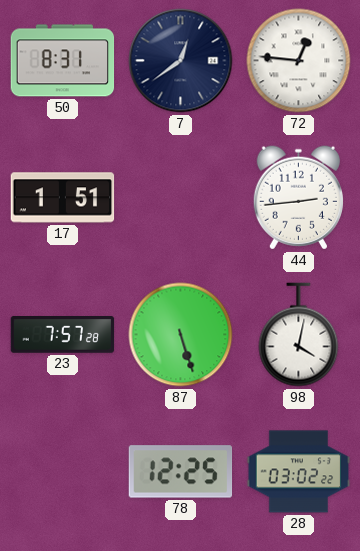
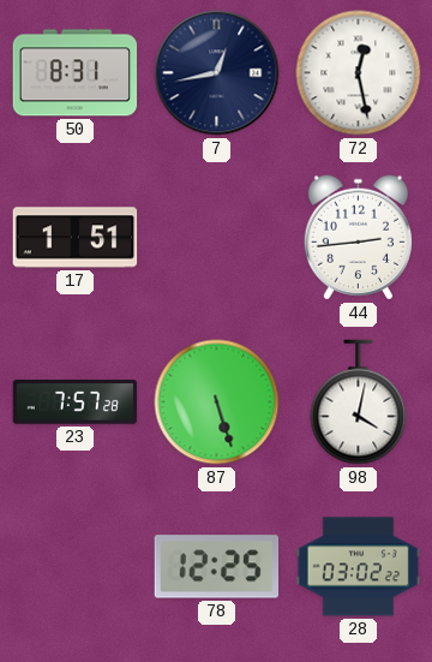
7: 12:39 -> 12:43
72: 12:46 -> 12:28
